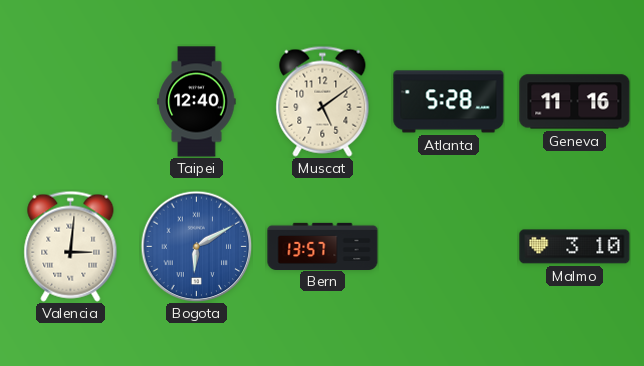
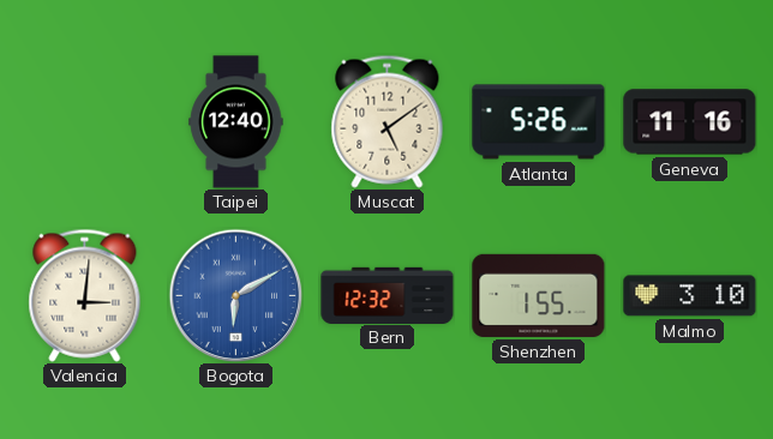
Atlanta: 5:28 -> 5:26
Bern: 13:57 -> 12:32
Shenzhen: none -> 1:55
